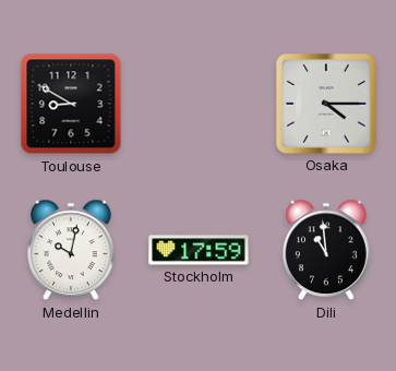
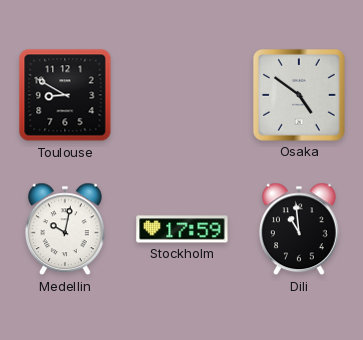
Osaka: 4:15 -> 4:51
